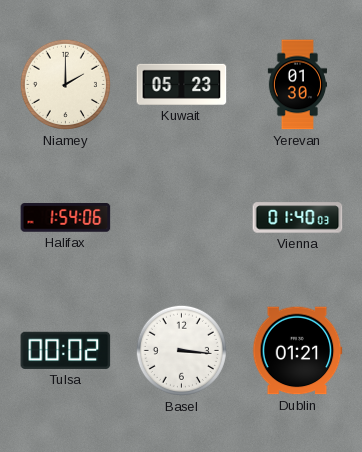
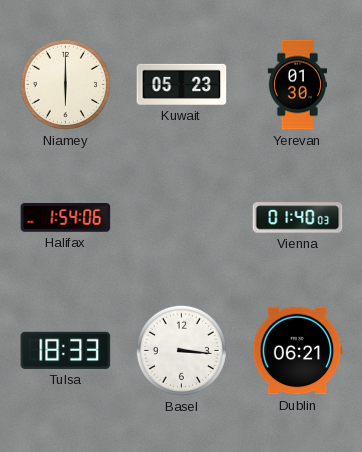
Niamey: 2:00 -> 6:00
Tulsa: 00:02 -> 18:33
Dublin: 01:21 -> 06:21
